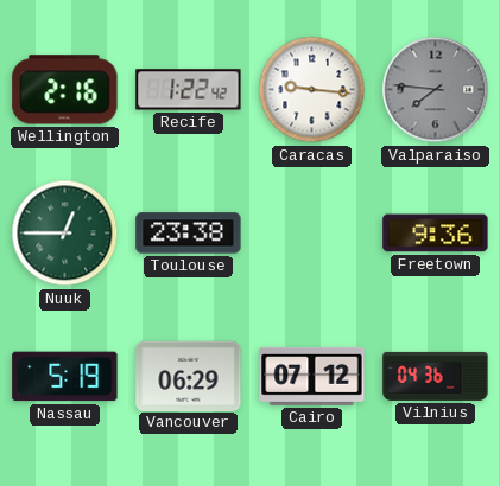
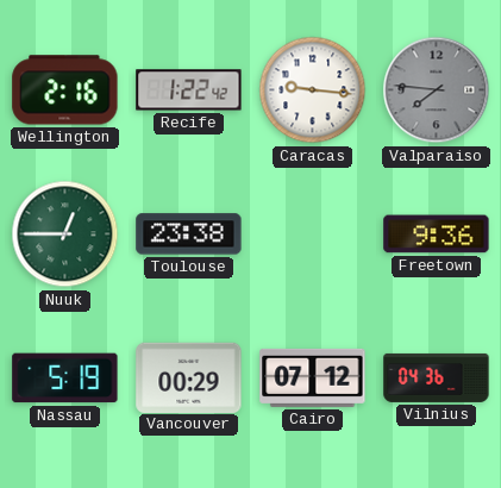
Vancouver: 06:29 -> 00:29
